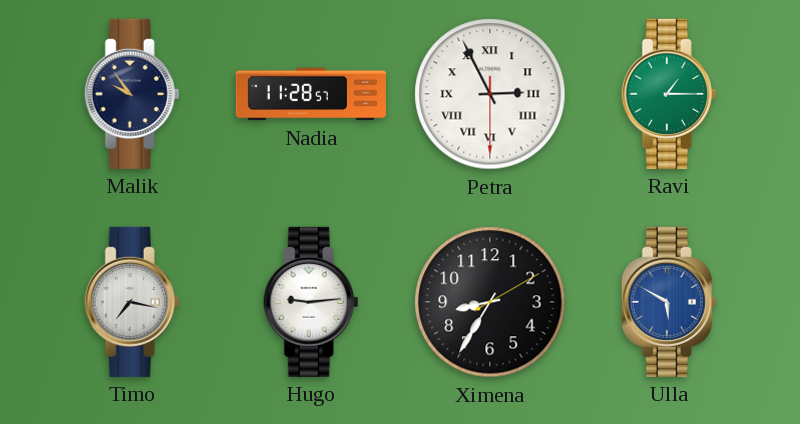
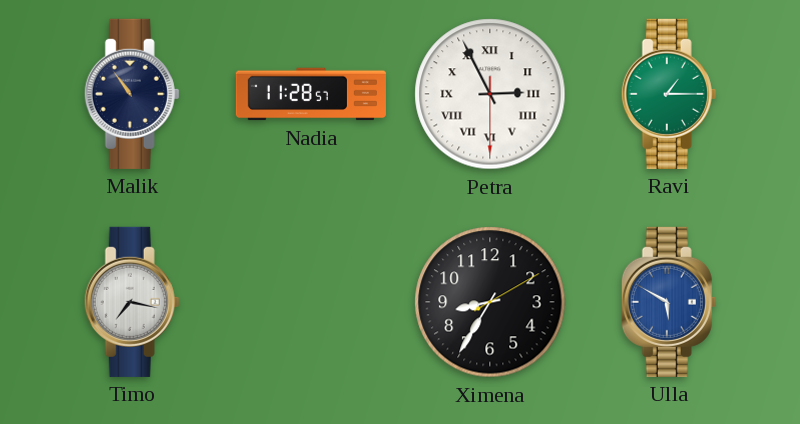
Malik: 9:54 -> 10:54
Hugo: 9:14 -> none
